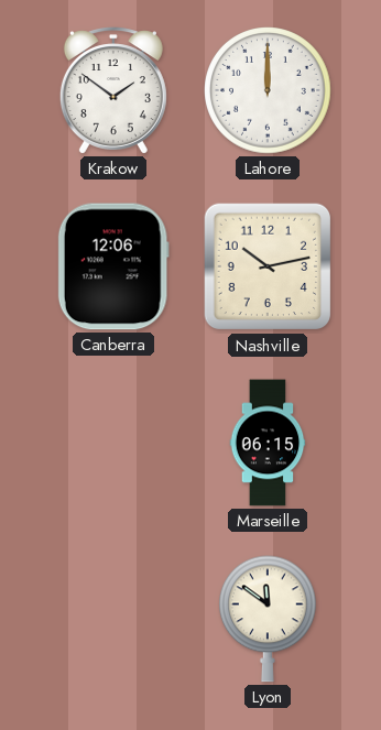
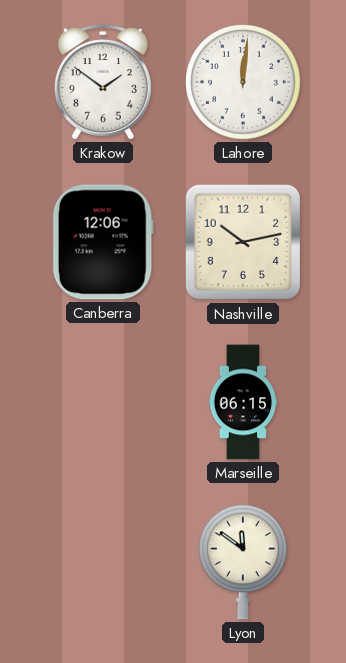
Lahore: 12:00 -> 12:01
